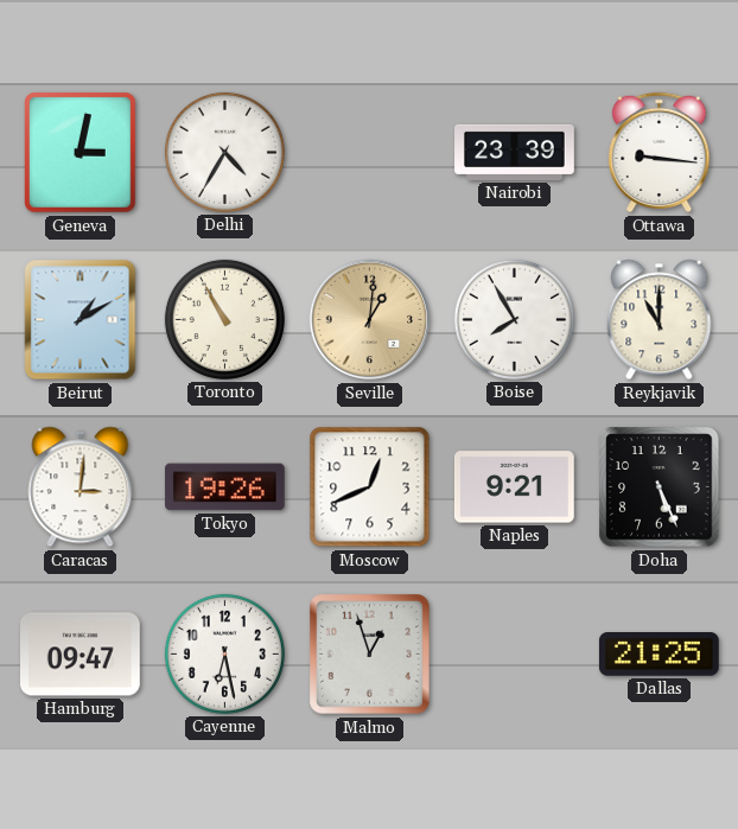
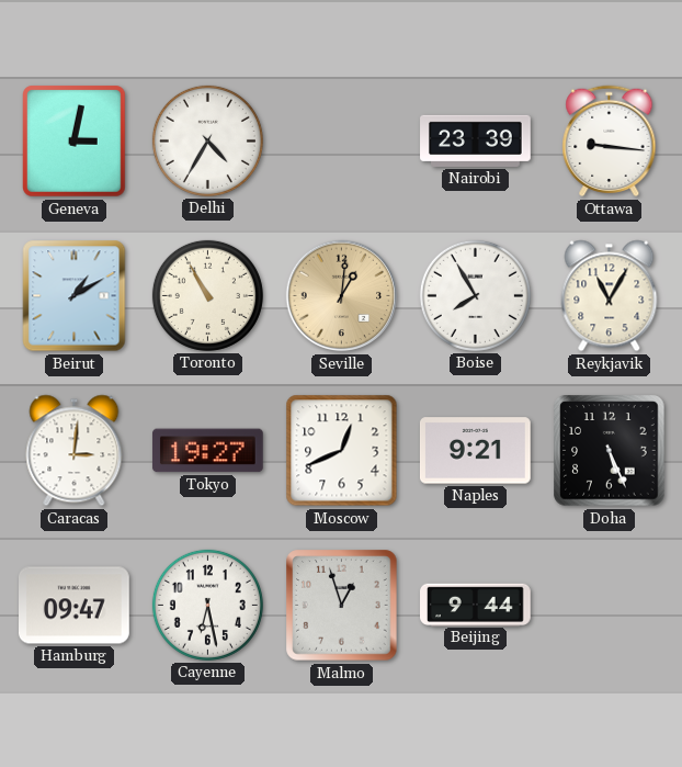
Reykjavik: 11:00 -> 11:05
Tokyo: 19:26 -> 19:27
Beijing: none -> 9:44
Dallas: 21:25 -> none
